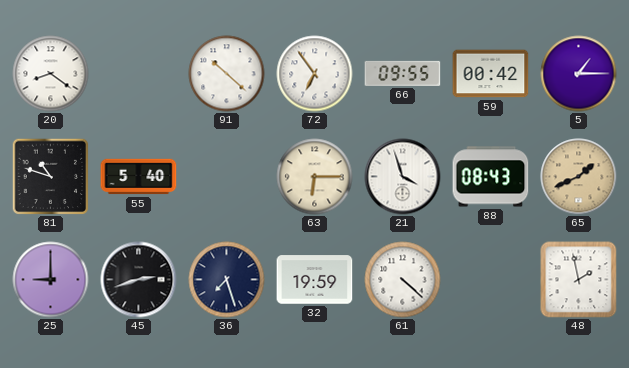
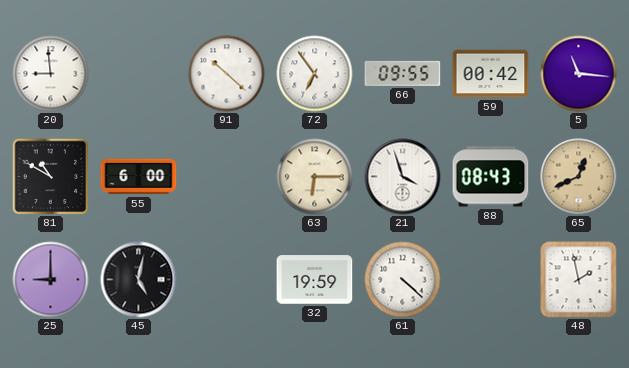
20: 8:21 -> 8:59
5: 1:15 -> 11:16
81: 10:48 -> 10:50
55: 5:40 -> 6:00
65: 1:41 -> 12:41
45: 2:42 -> 5:02
36: 7:27 -> none
